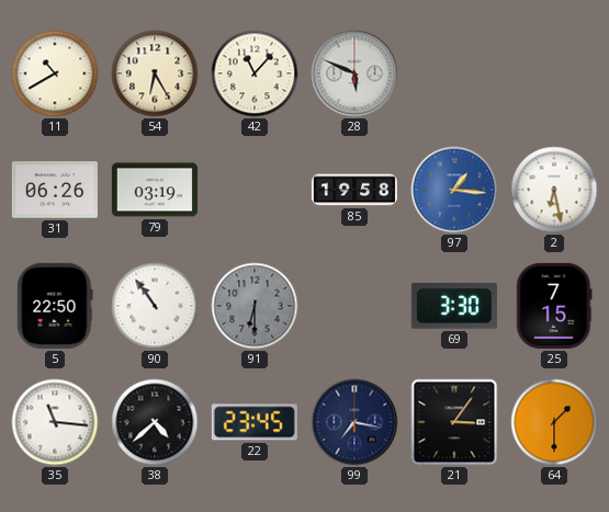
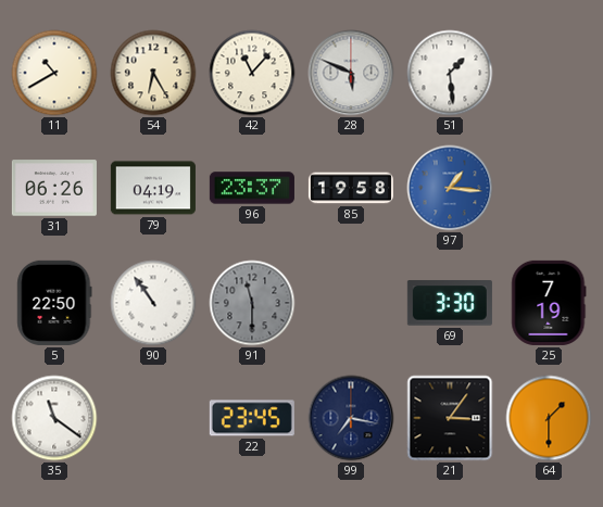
51: none -> 1:29
79: 03:19 -> 04:19
96: none -> 23:37
2: 6:28 -> none
91: 6:30 -> 11:30
25: 7:15 -> 7:19
35: 11:16 -> 11:21
38: 4:38 -> none
